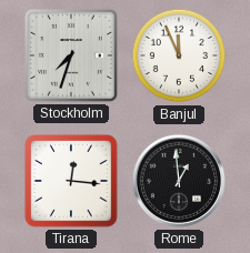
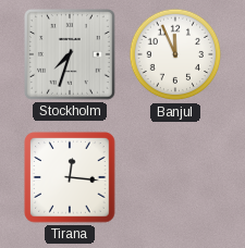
Rome: 12:59 -> none
